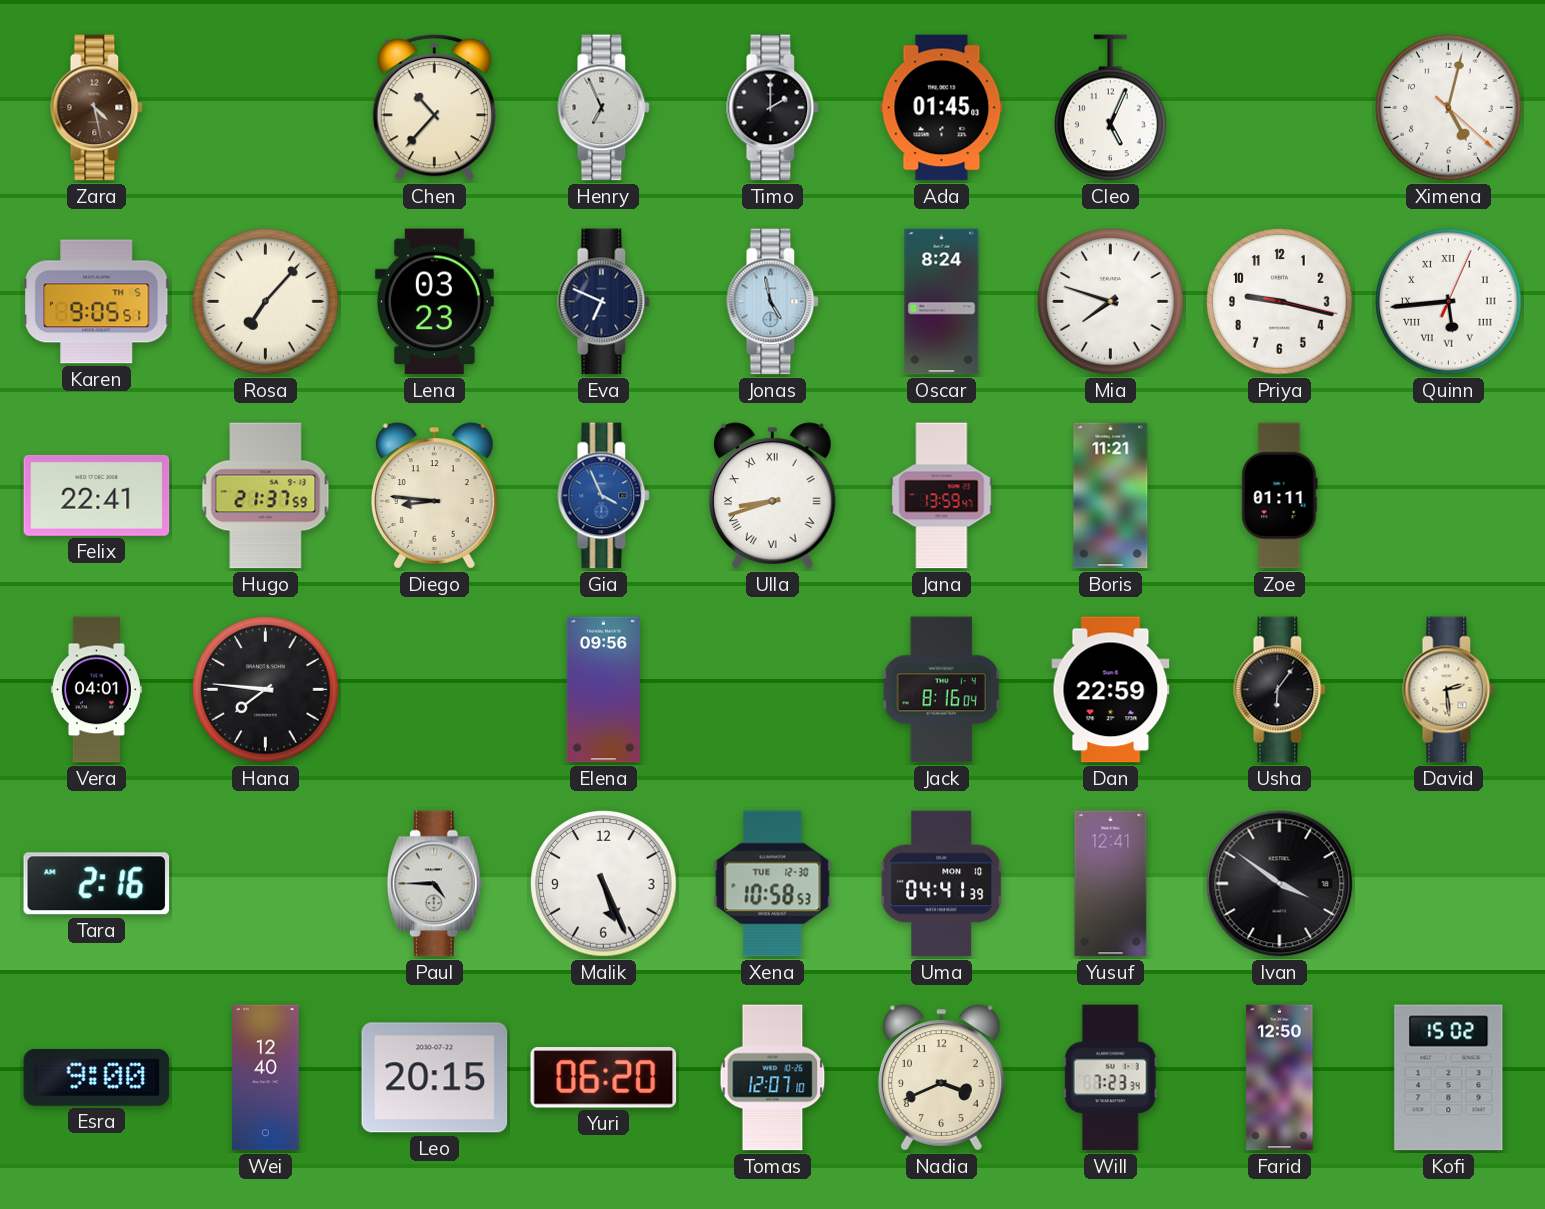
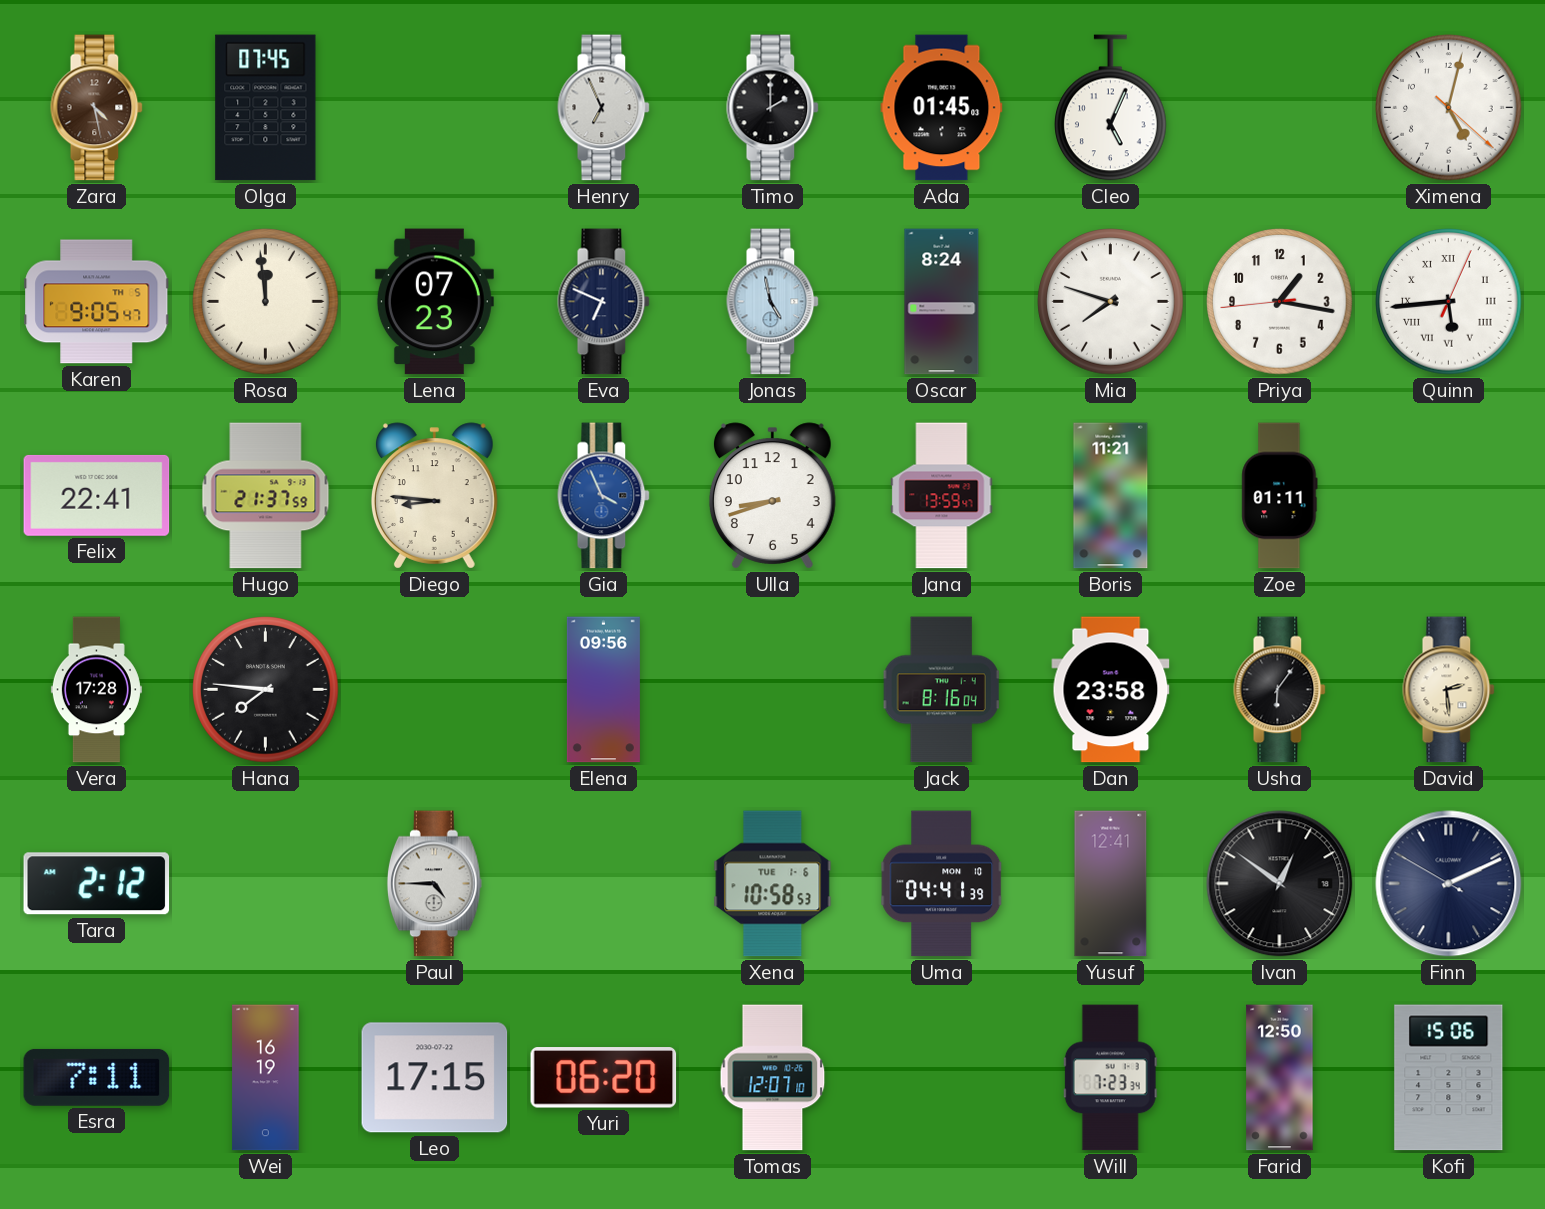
Olga: none -> 07:45
Chen: 10:37 -> none
Karen: 9:05:51 -> 9:05:47
Rosa: 7:07 -> 11:59
Lena: 03:23 -> 07:23
Priya: 9:17 -> 1:16
Ulla numerals: Roman -> Arabic
Vera: 04:01 -> 17:28
Dan: 22:59 -> 23:58
Tara: 2:16 -> 2:12
Malik: 5:26 -> none
Xena date: TUE 12-30 -> TUE 1-6
Ivan: 3:51 -> 12:51
Finn: none -> 2:10
Esra: 9:00 -> 7:11
Wei: 12:40 -> 16:19
Leo: 20:15 -> 17:15
Nadia: 3:41 -> none
Kofi: 15:02 -> 15:06
